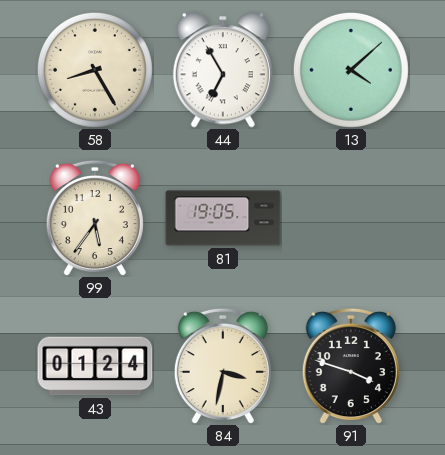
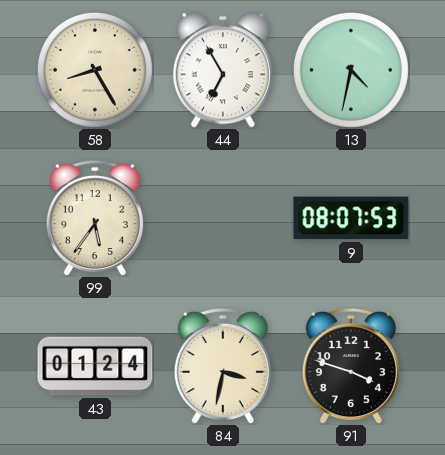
13: 4:08 -> 4:32
81: 19:05 -> none
9: none -> 08:07
